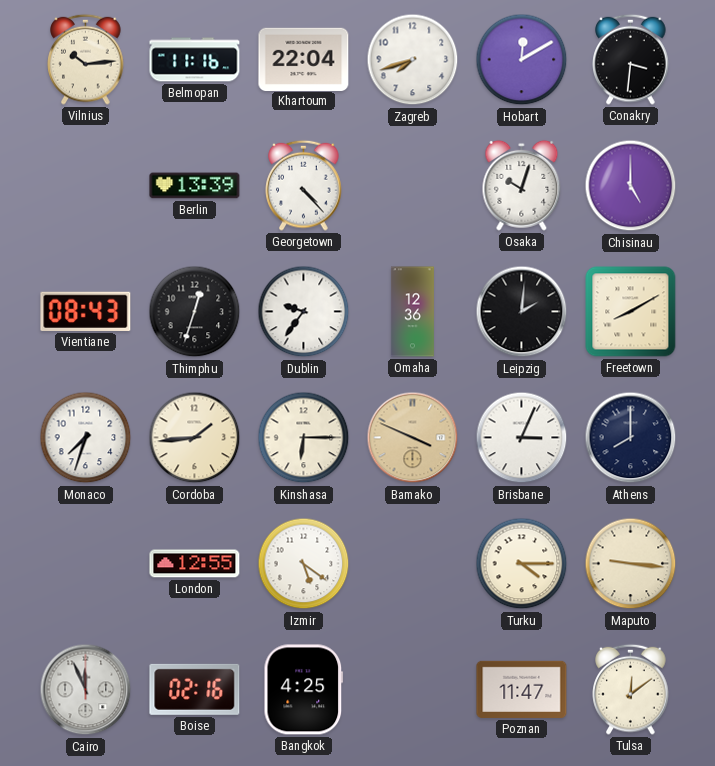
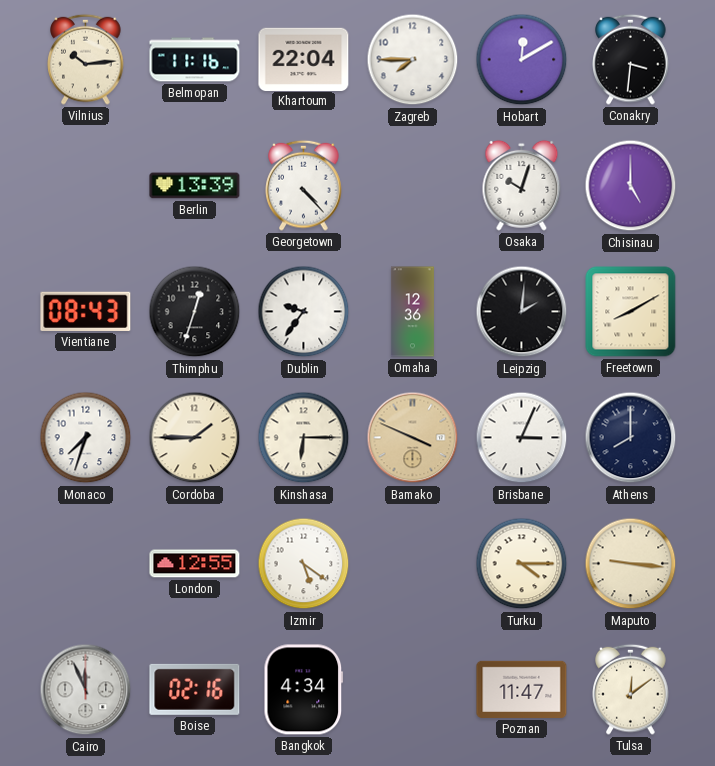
Zagreb: 7:42 -> 7:45
Cordoba: 1:44 -> 1:45
Bangkok: 4:25 -> 4:34
